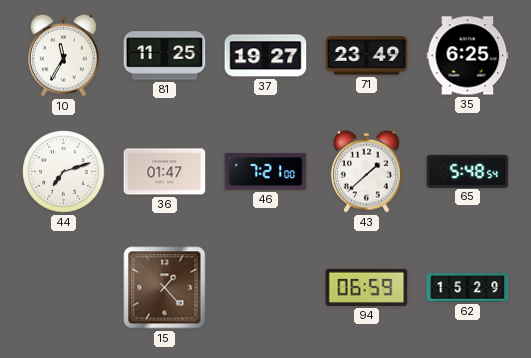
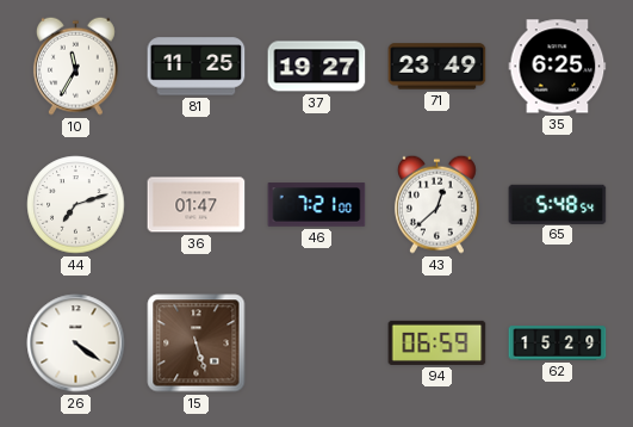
43: 1:38 -> 12:38
26: none -> 4:21
15: 1:23 -> 5:27
